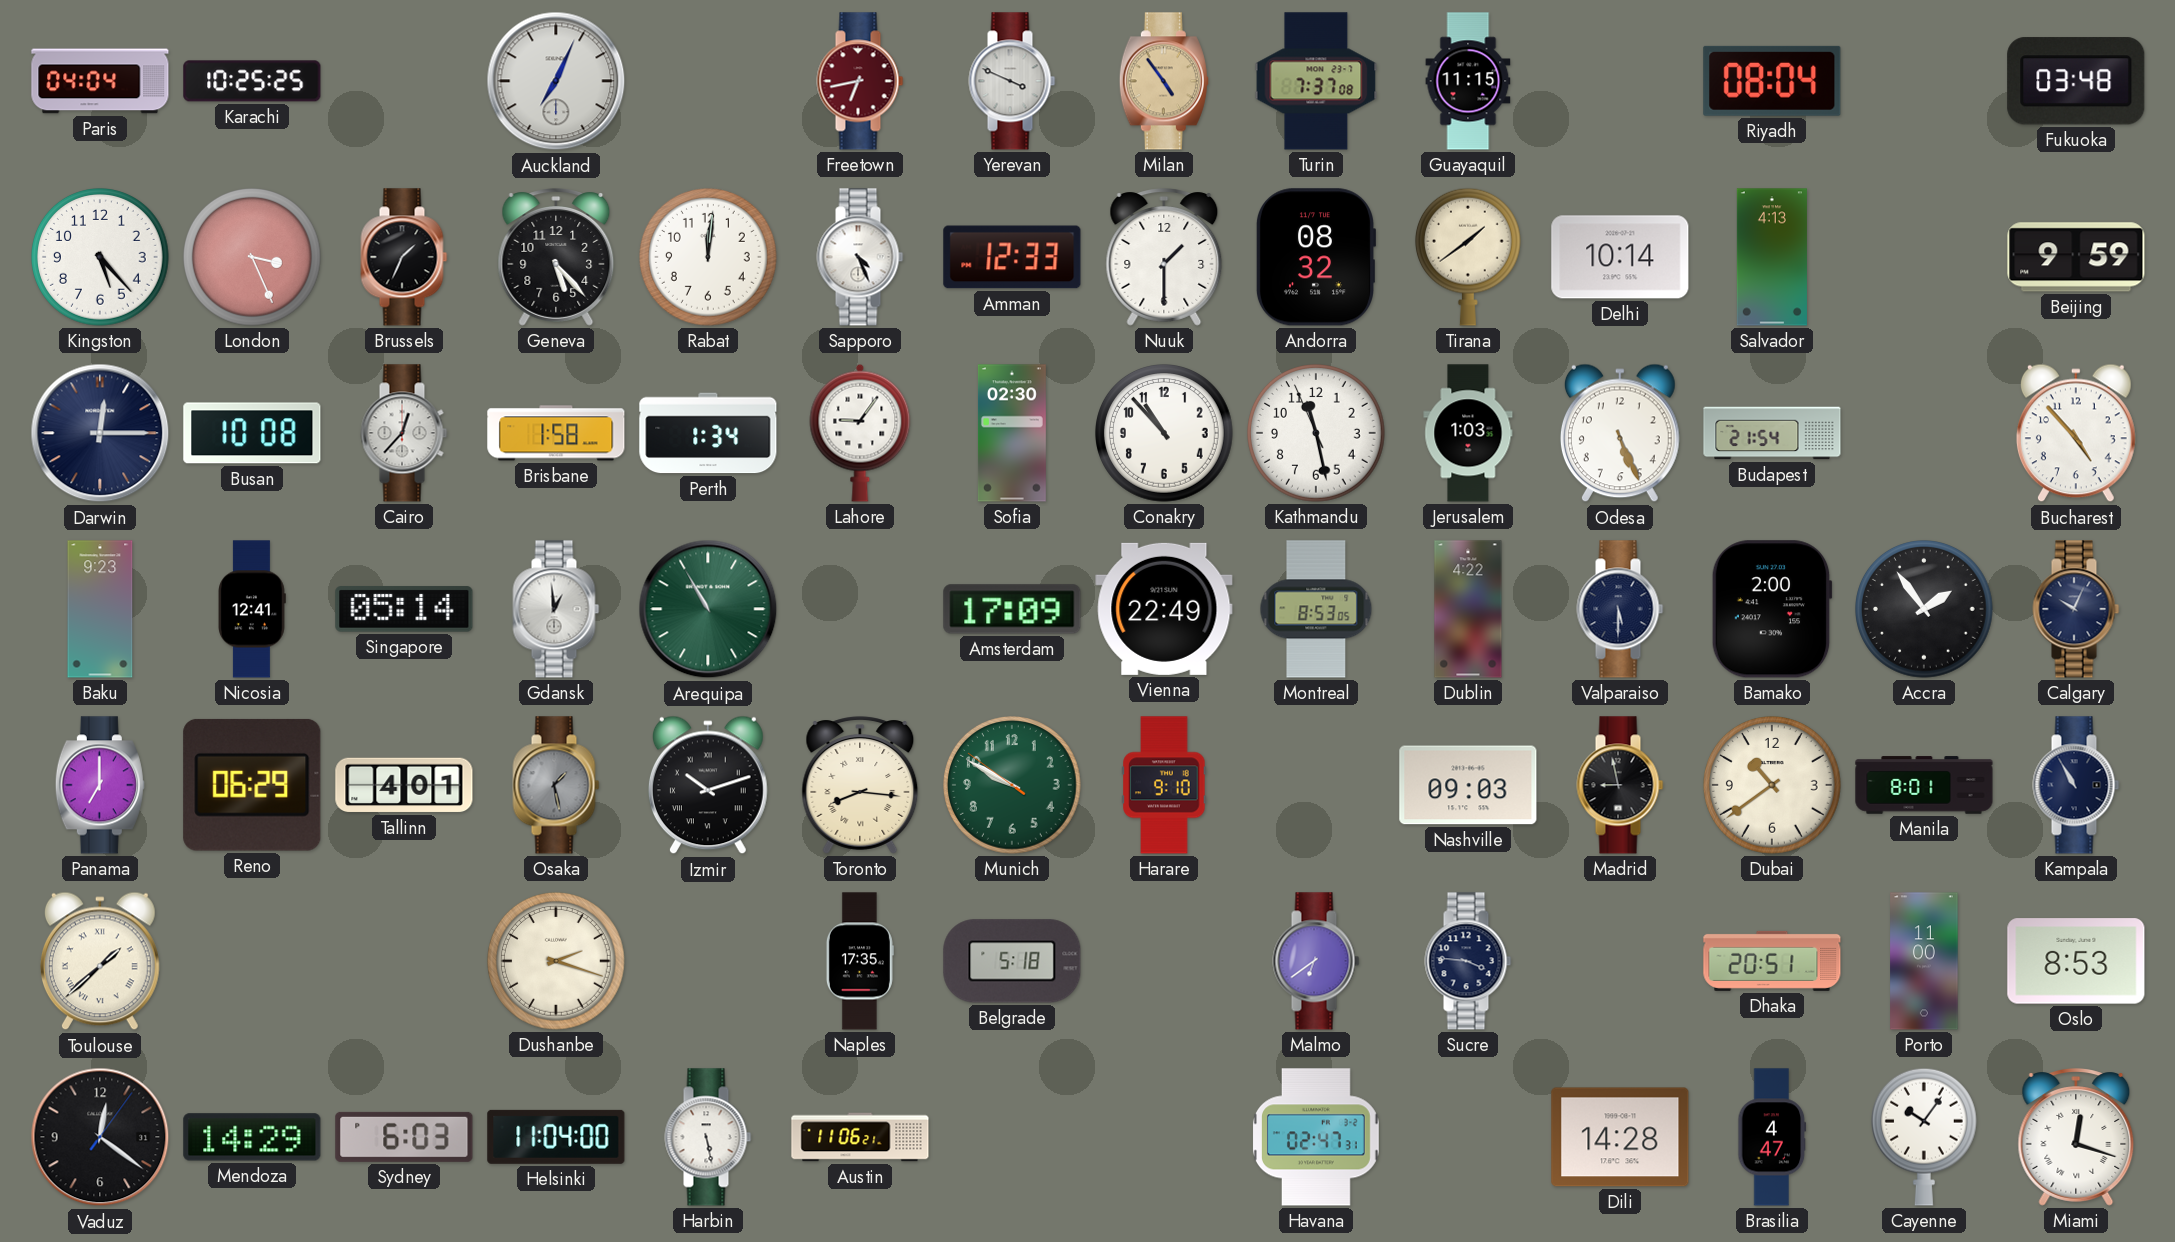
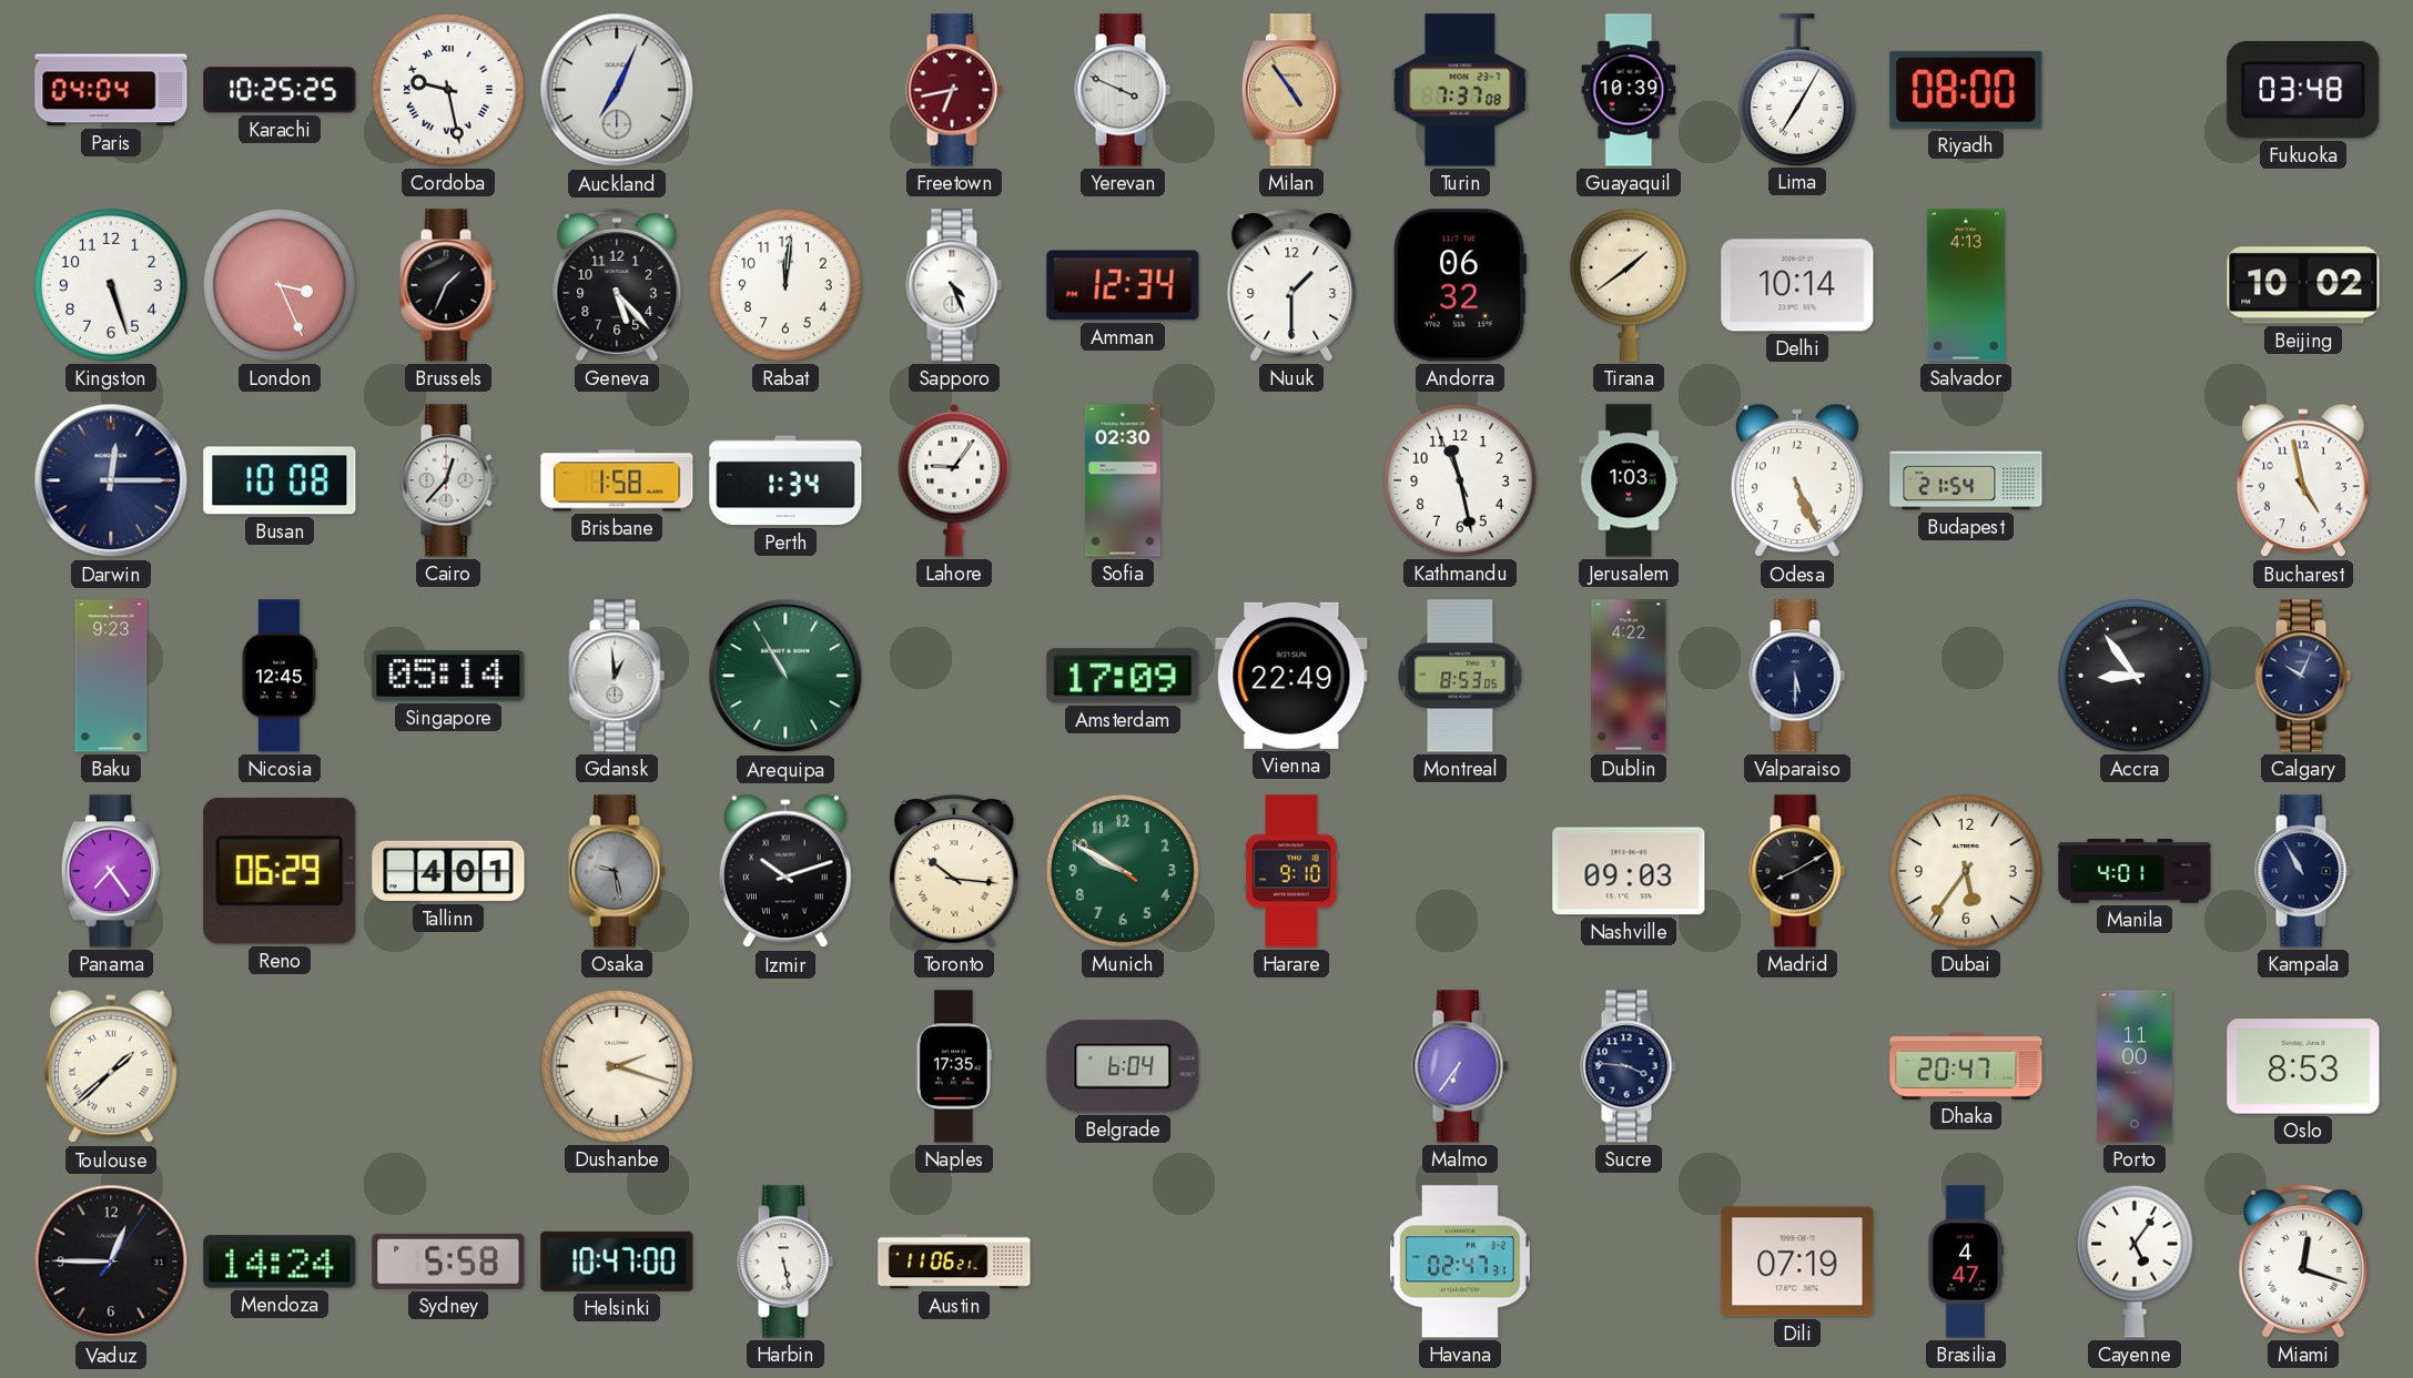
Cordoba: none -> 9:28
Guayaquil: 11:15 -> 10:39
Lima: none -> 7:05
Riyadh: 08:04 -> 08:00
Kingston: 5:23 -> 5:27
Amman: 12:33 -> 12:34
Andorra: 08:32 -> 06:32
Beijing: 9:59 -> 10:02
Conakry: 10:53 -> none
Bucharest: 4:53 -> 4:58
Nicosia: 12:41 -> 12:45
Bamako: 2:00 -> none
Accra: 1:54 -> 8:54
Panama: 7:00 -> 7:24
Osaka: 1:28 -> 9:28
Toronto: 8:16 -> 10:16
Madrid: 8:58 -> 8:10
Dubai: 10:39 -> 5:36
Manila: 8:01 -> 4:01
Belgrade: 5:18 -> 6:04
Malmo: 6:39 -> 6:36
Dhaka: 20:51 -> 20:47
Vaduz: 12:21 -> 12:45
Mendoza: 14:29 -> 14:24
Sydney: 6:03 -> 5:58
Helsinki: 11:04 -> 10:47
Dili: 14:28 -> 07:19
Cayenne: 10:06 -> 5:06
